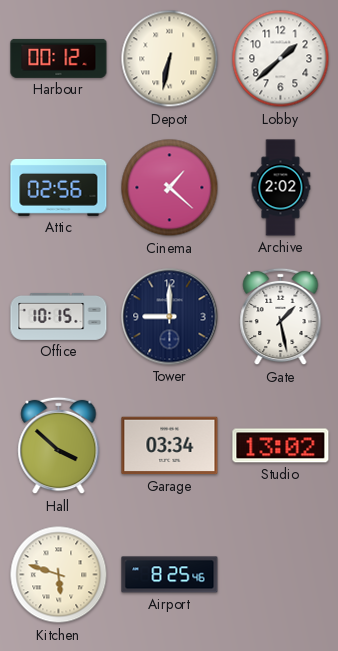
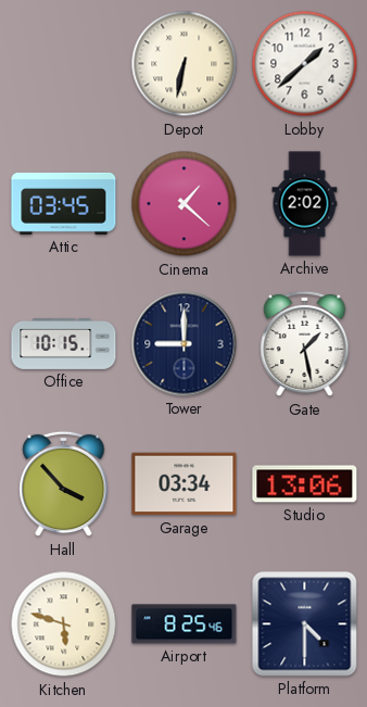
Harbour: 00:12 -> none
Attic: 02:56 -> 03:45
Hall: 3:52 -> 3:53
Studio: 13:02 -> 13:06
Platform: none -> 4:30
